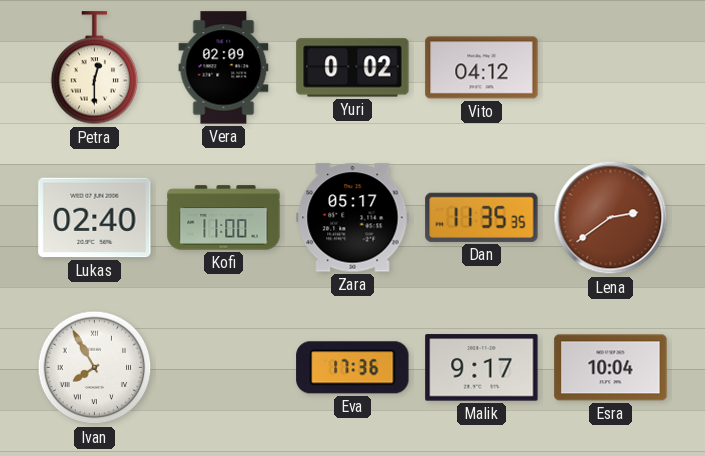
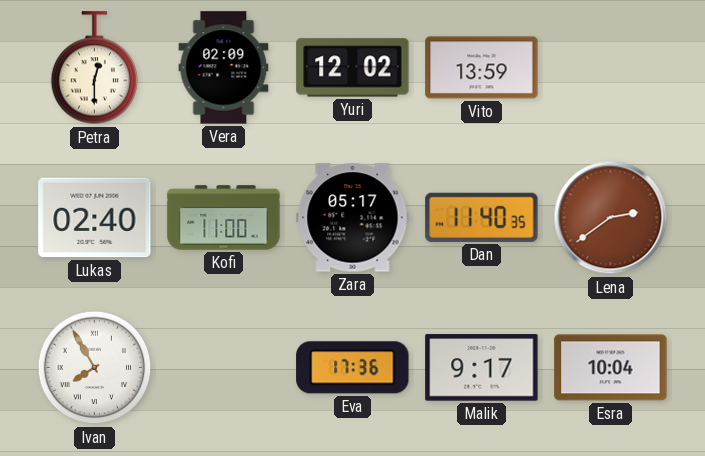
Yuri: 0:02 -> 12:02
Vito: 04:12 -> 13:59
Dan: 11:35 -> 11:40
